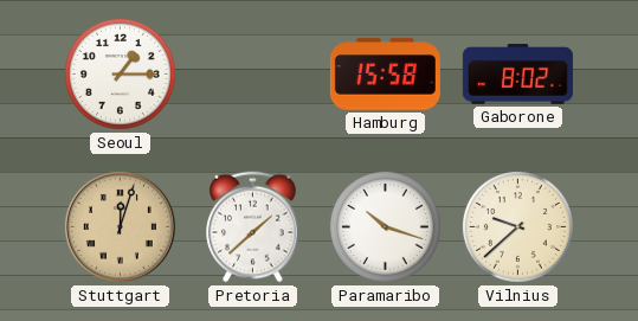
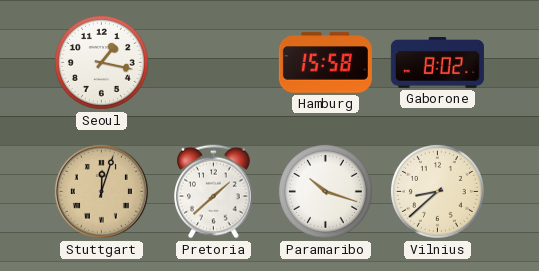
Seoul: 1:15 -> 1:17
Vilnius: 9:38 -> 8:38
